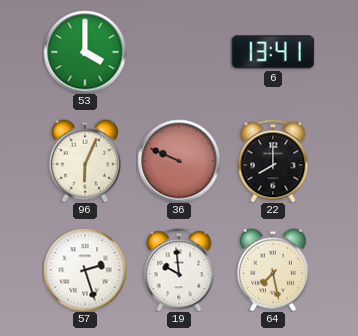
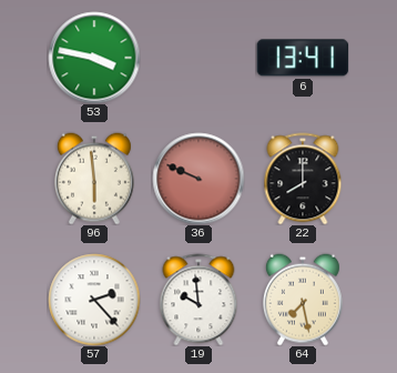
53: 4:00 -> 3:47
96: 6:04 -> 5:59
57: 2:27 -> 2:23
